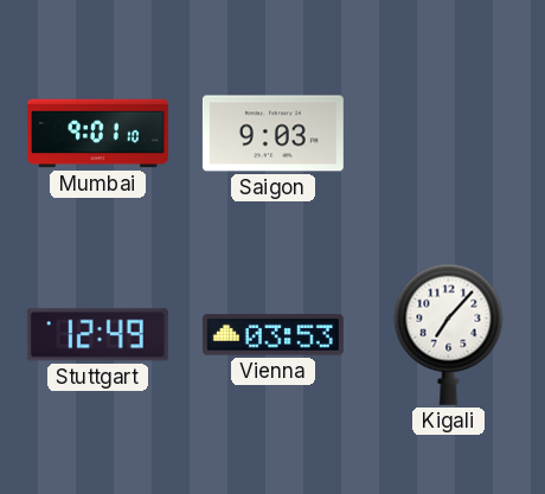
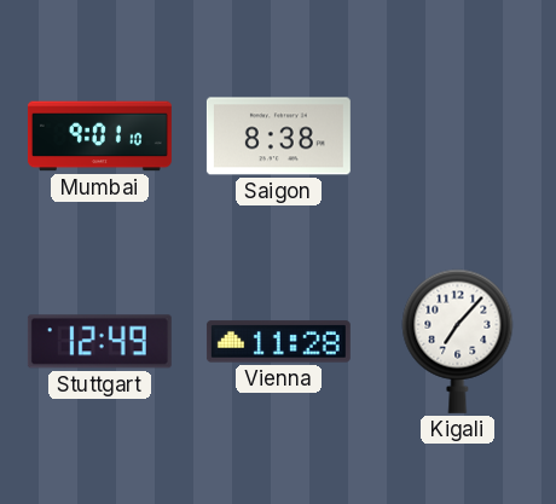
Saigon: 9:03 -> 8:38
Vienna: 03:53 -> 11:28
